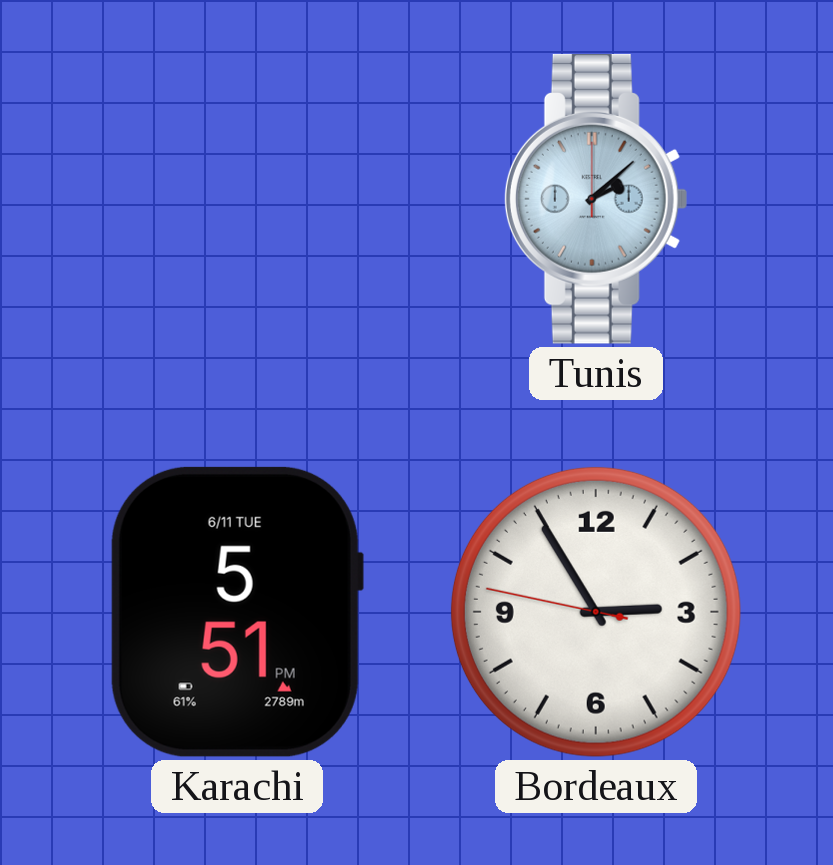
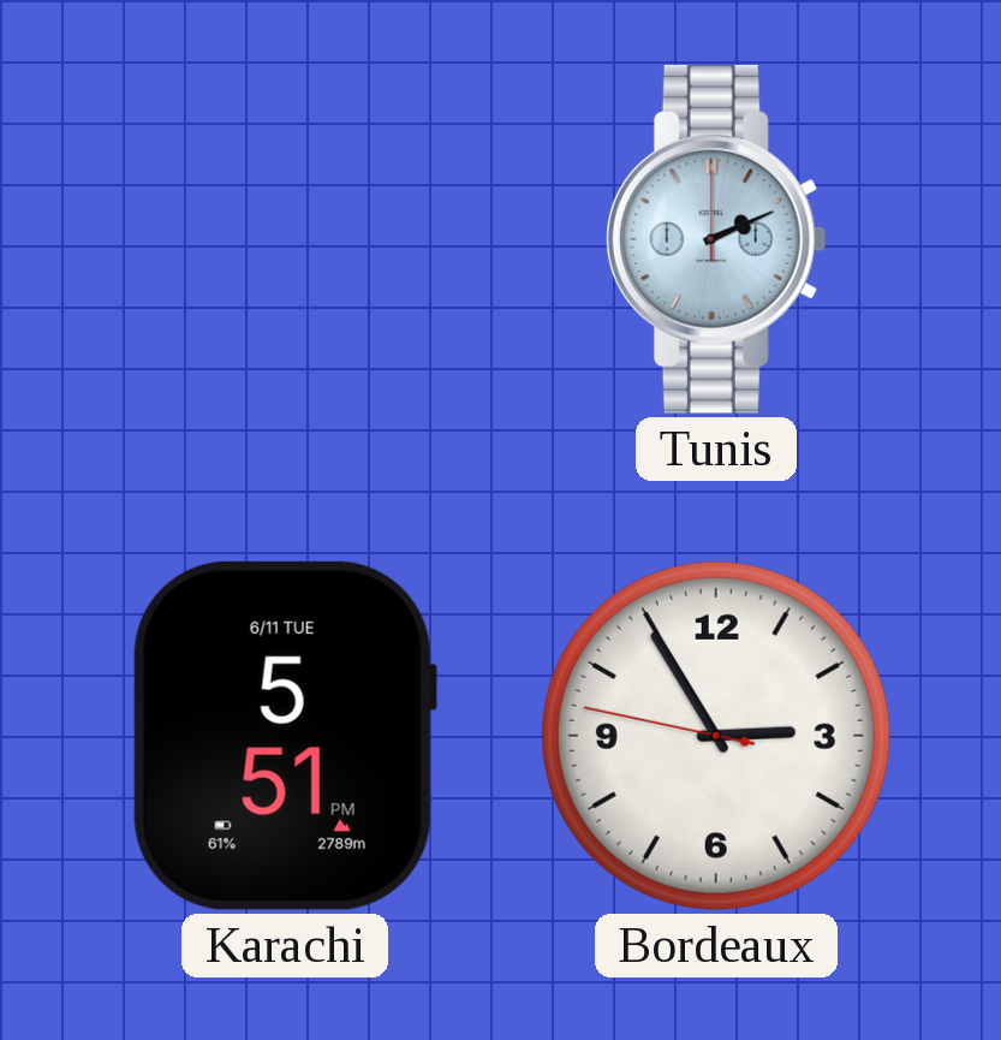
Tunis: 2:08 -> 2:11
